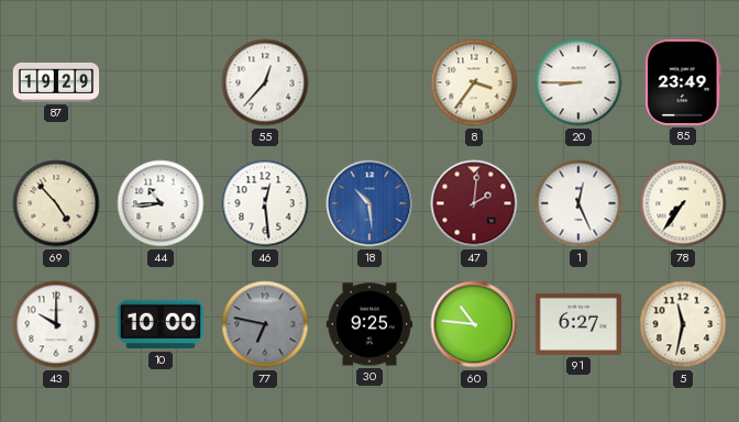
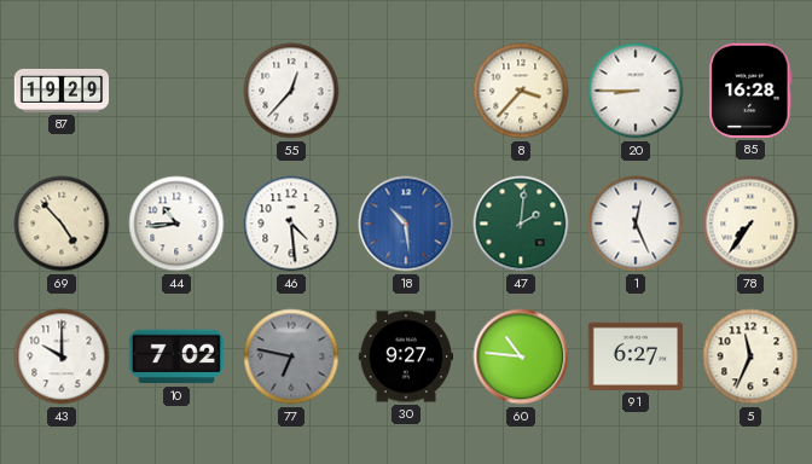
8: 3:36 -> 3:37
85: 23:49 -> 16:28
46: 12:29 -> 4:29
47 dial: burgundy -> green
10: 10:00 -> 7:02
30: 9:25 -> 9:27
5: 11:32 -> 11:34
